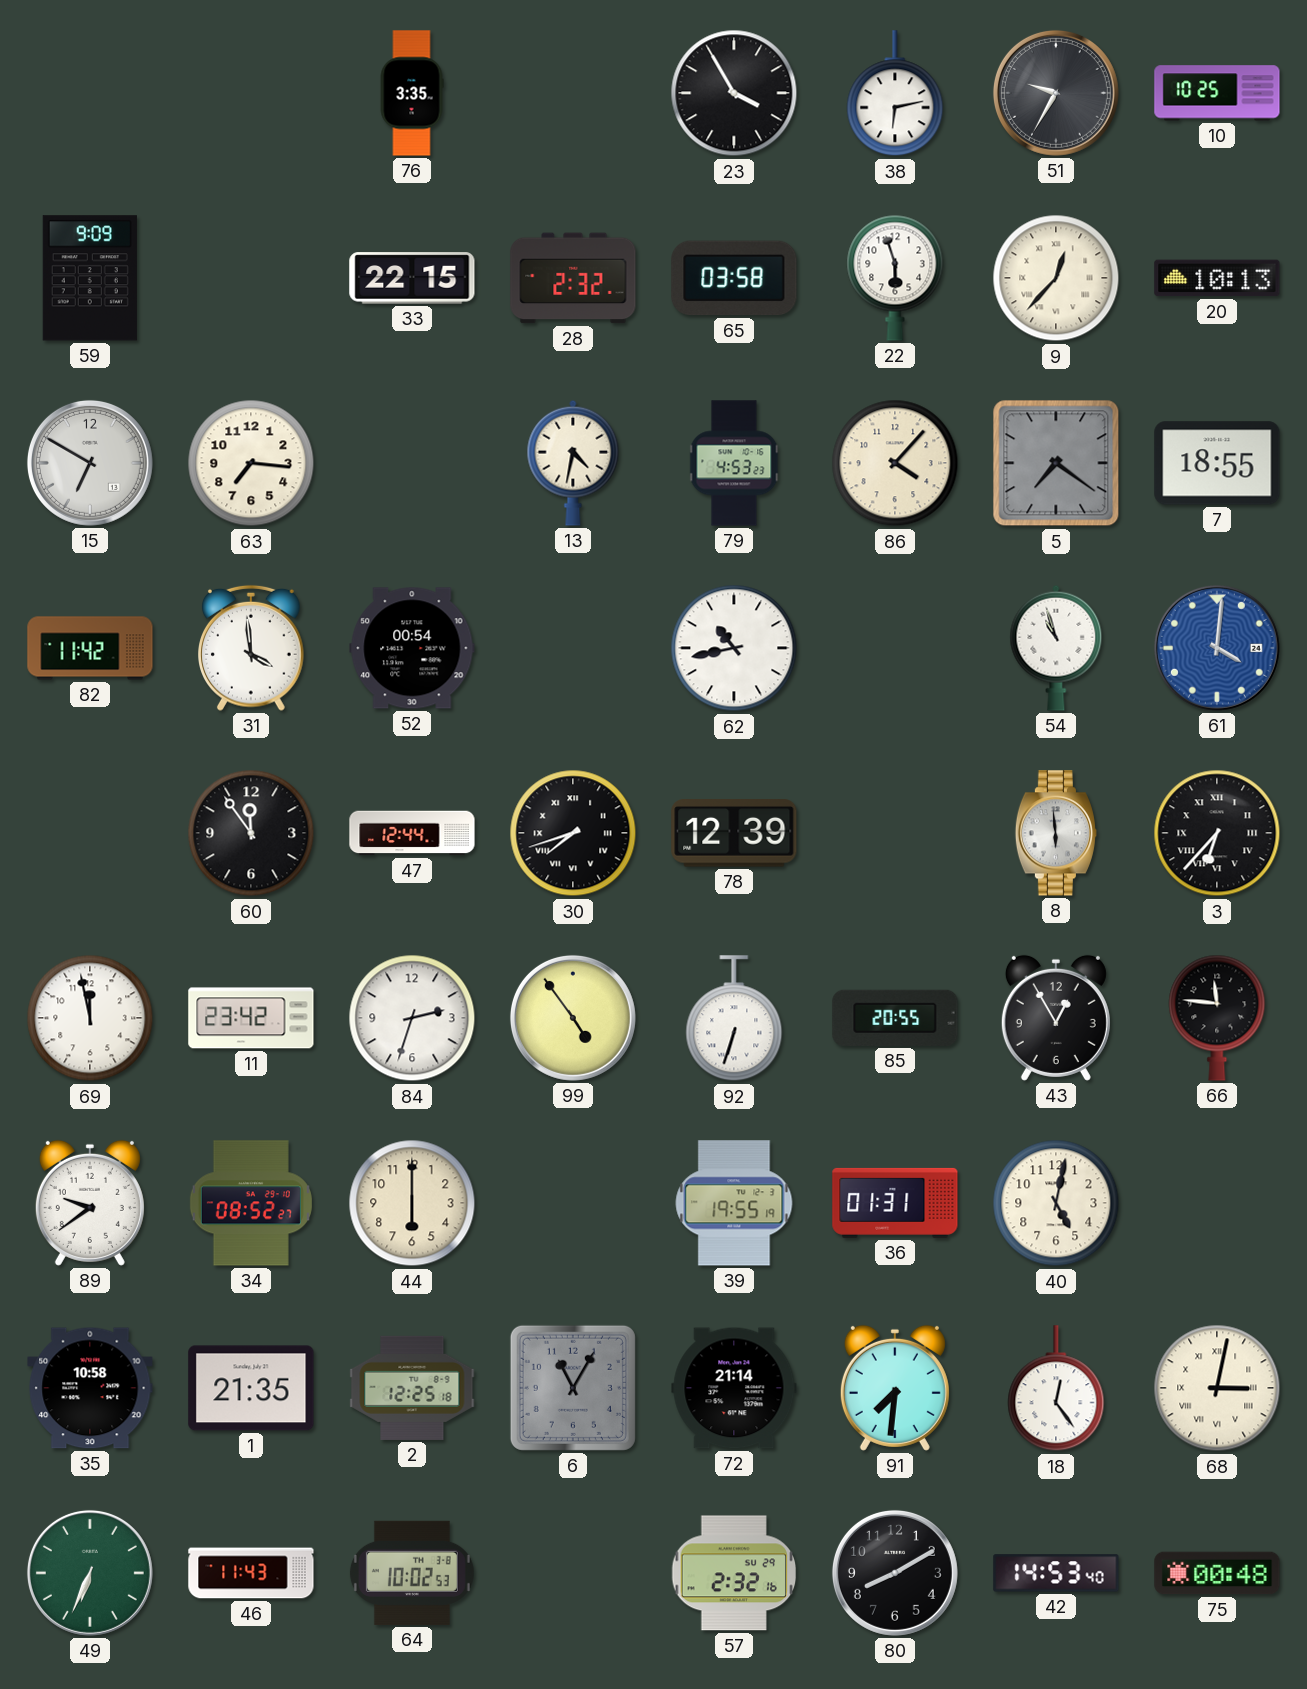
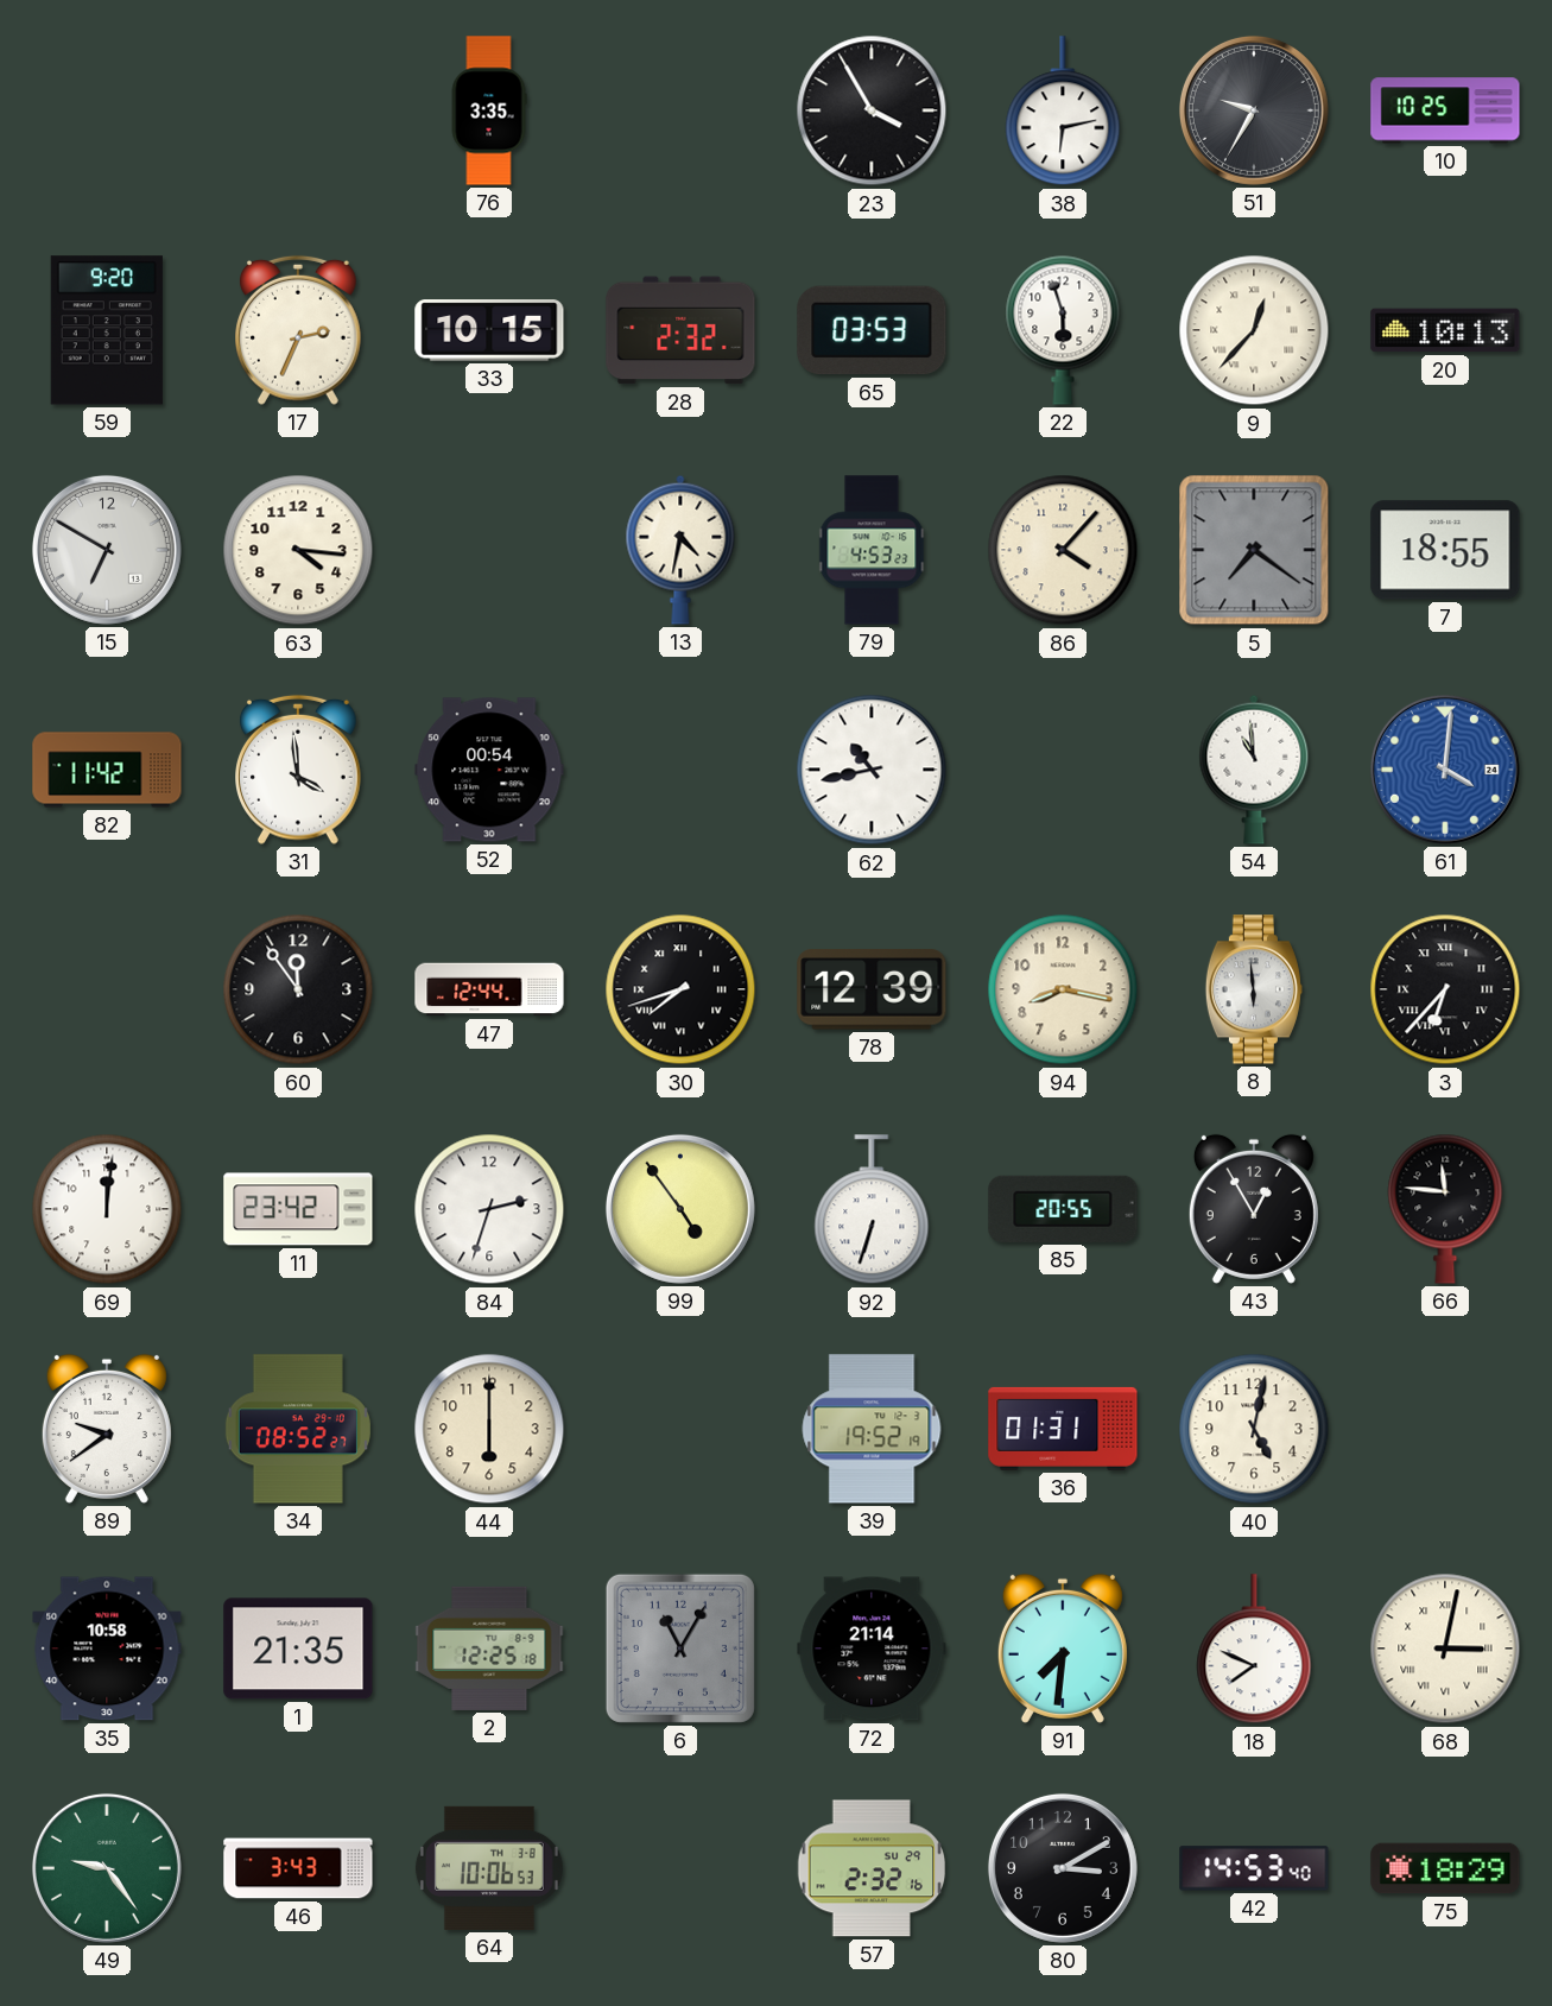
59: 9:09 -> 9:20
17: none -> 2:34
33: 22:15 -> 10:15
65: 03:58 -> 03:53
63: 7:16 -> 4:16
54: 10:57 -> 10:59
94: none -> 8:17
69: 11:58 -> 12:01
39: 19:55 -> 19:52
18: 12:24 -> 7:49
49: 6:34 -> 9:24
46: 11:43 -> 3:43
64: 10:02 -> 10:06
80: 8:10 -> 3:10
75: 00:48 -> 18:29
